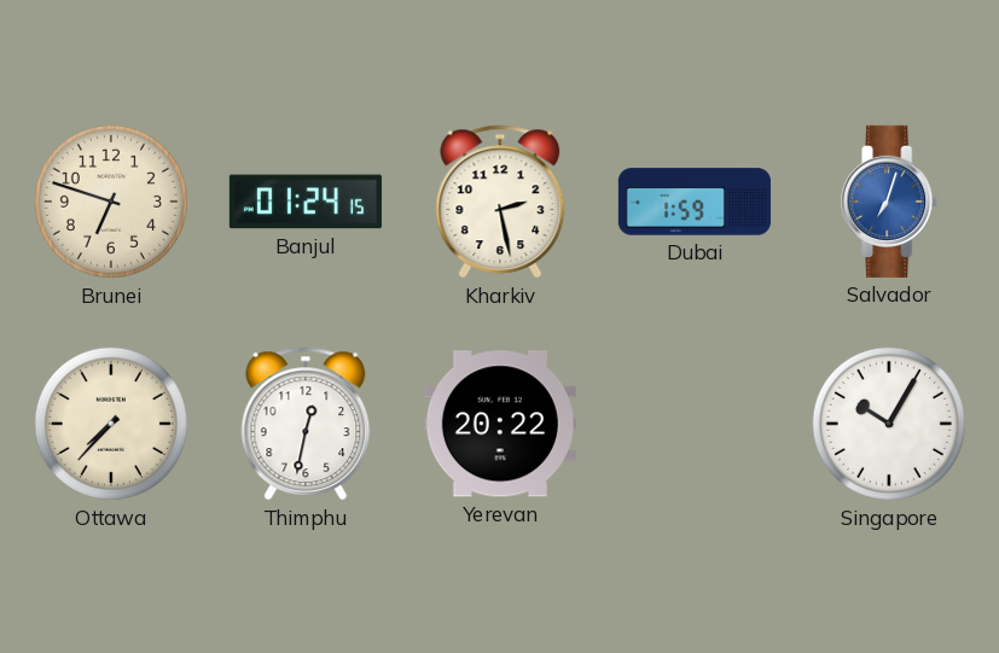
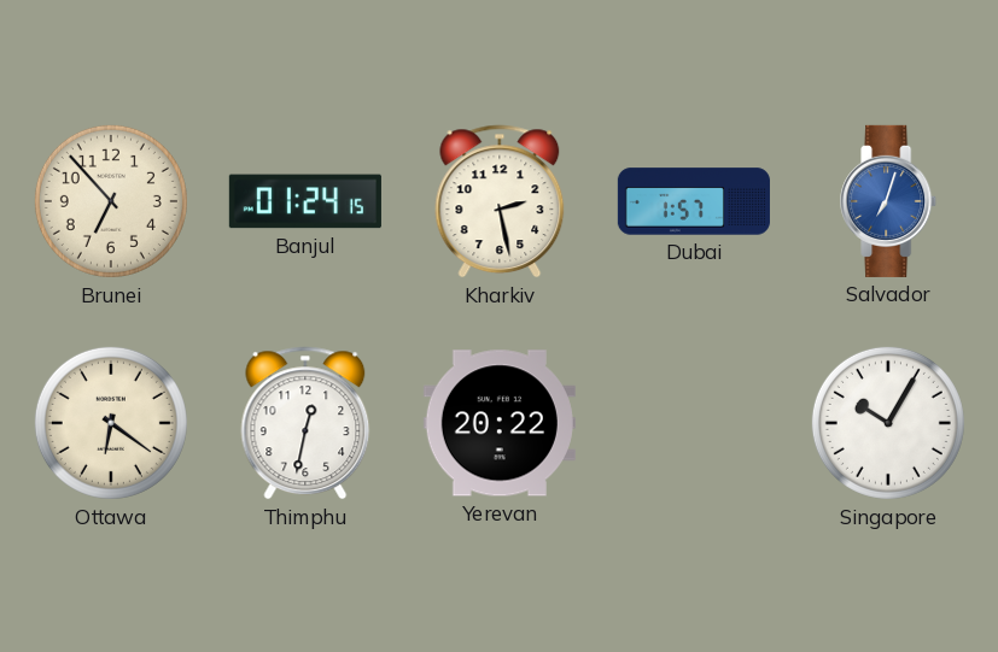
Brunei: 6:48 -> 6:53
Dubai: 1:59 -> 1:57
Ottawa: 7:37 -> 6:21
